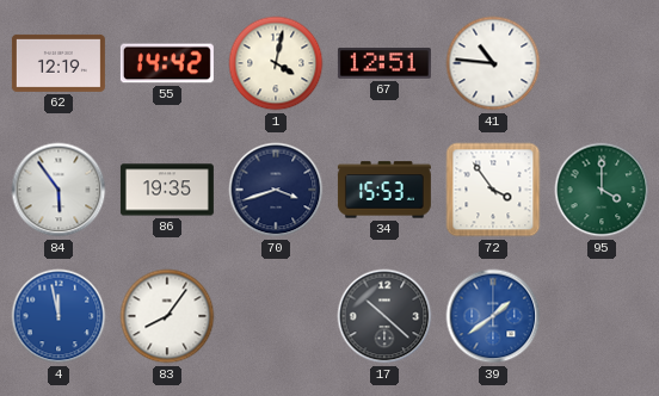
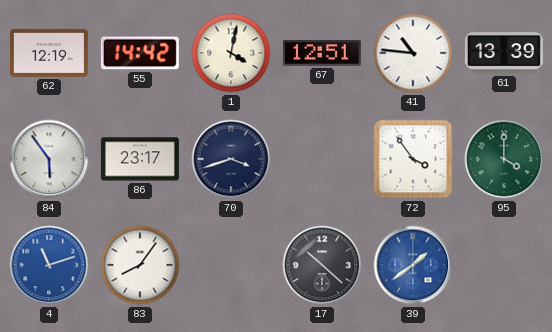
61: none -> 13:39
86: 19:35 -> 23:17
34: 15:53 -> none
4: 11:58 -> 11:12
